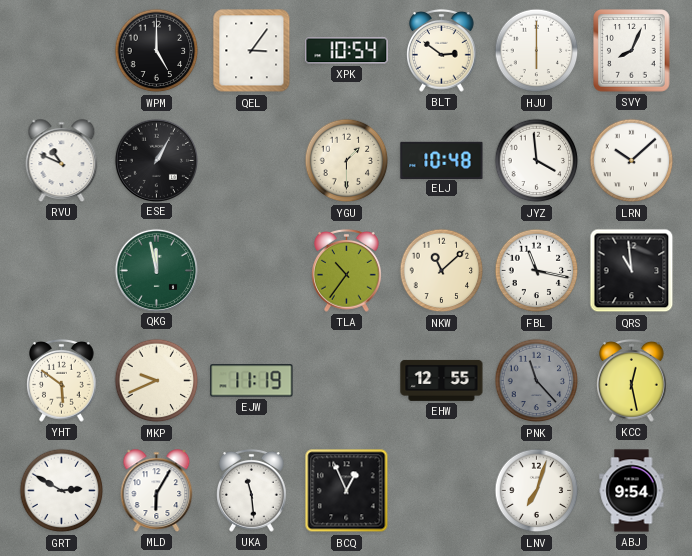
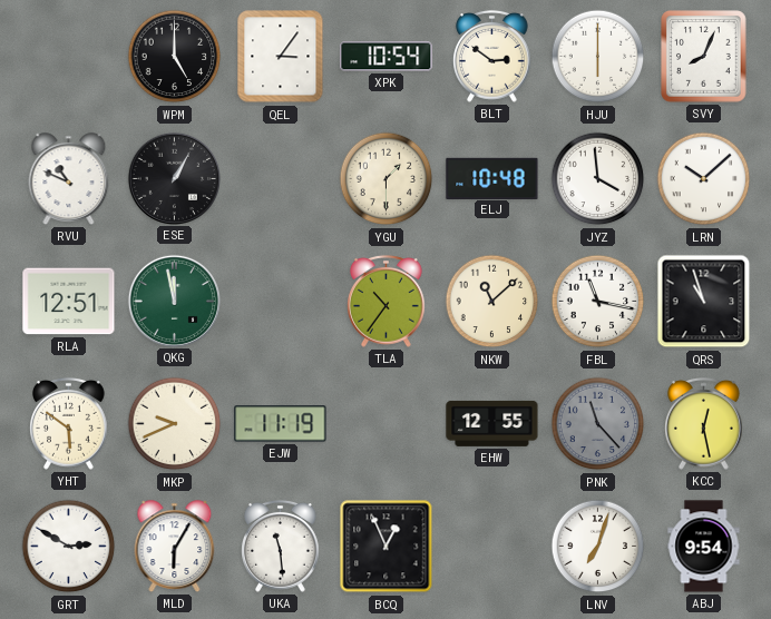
RLA: none -> 12:51
QRS: 10:59 -> 10:57
